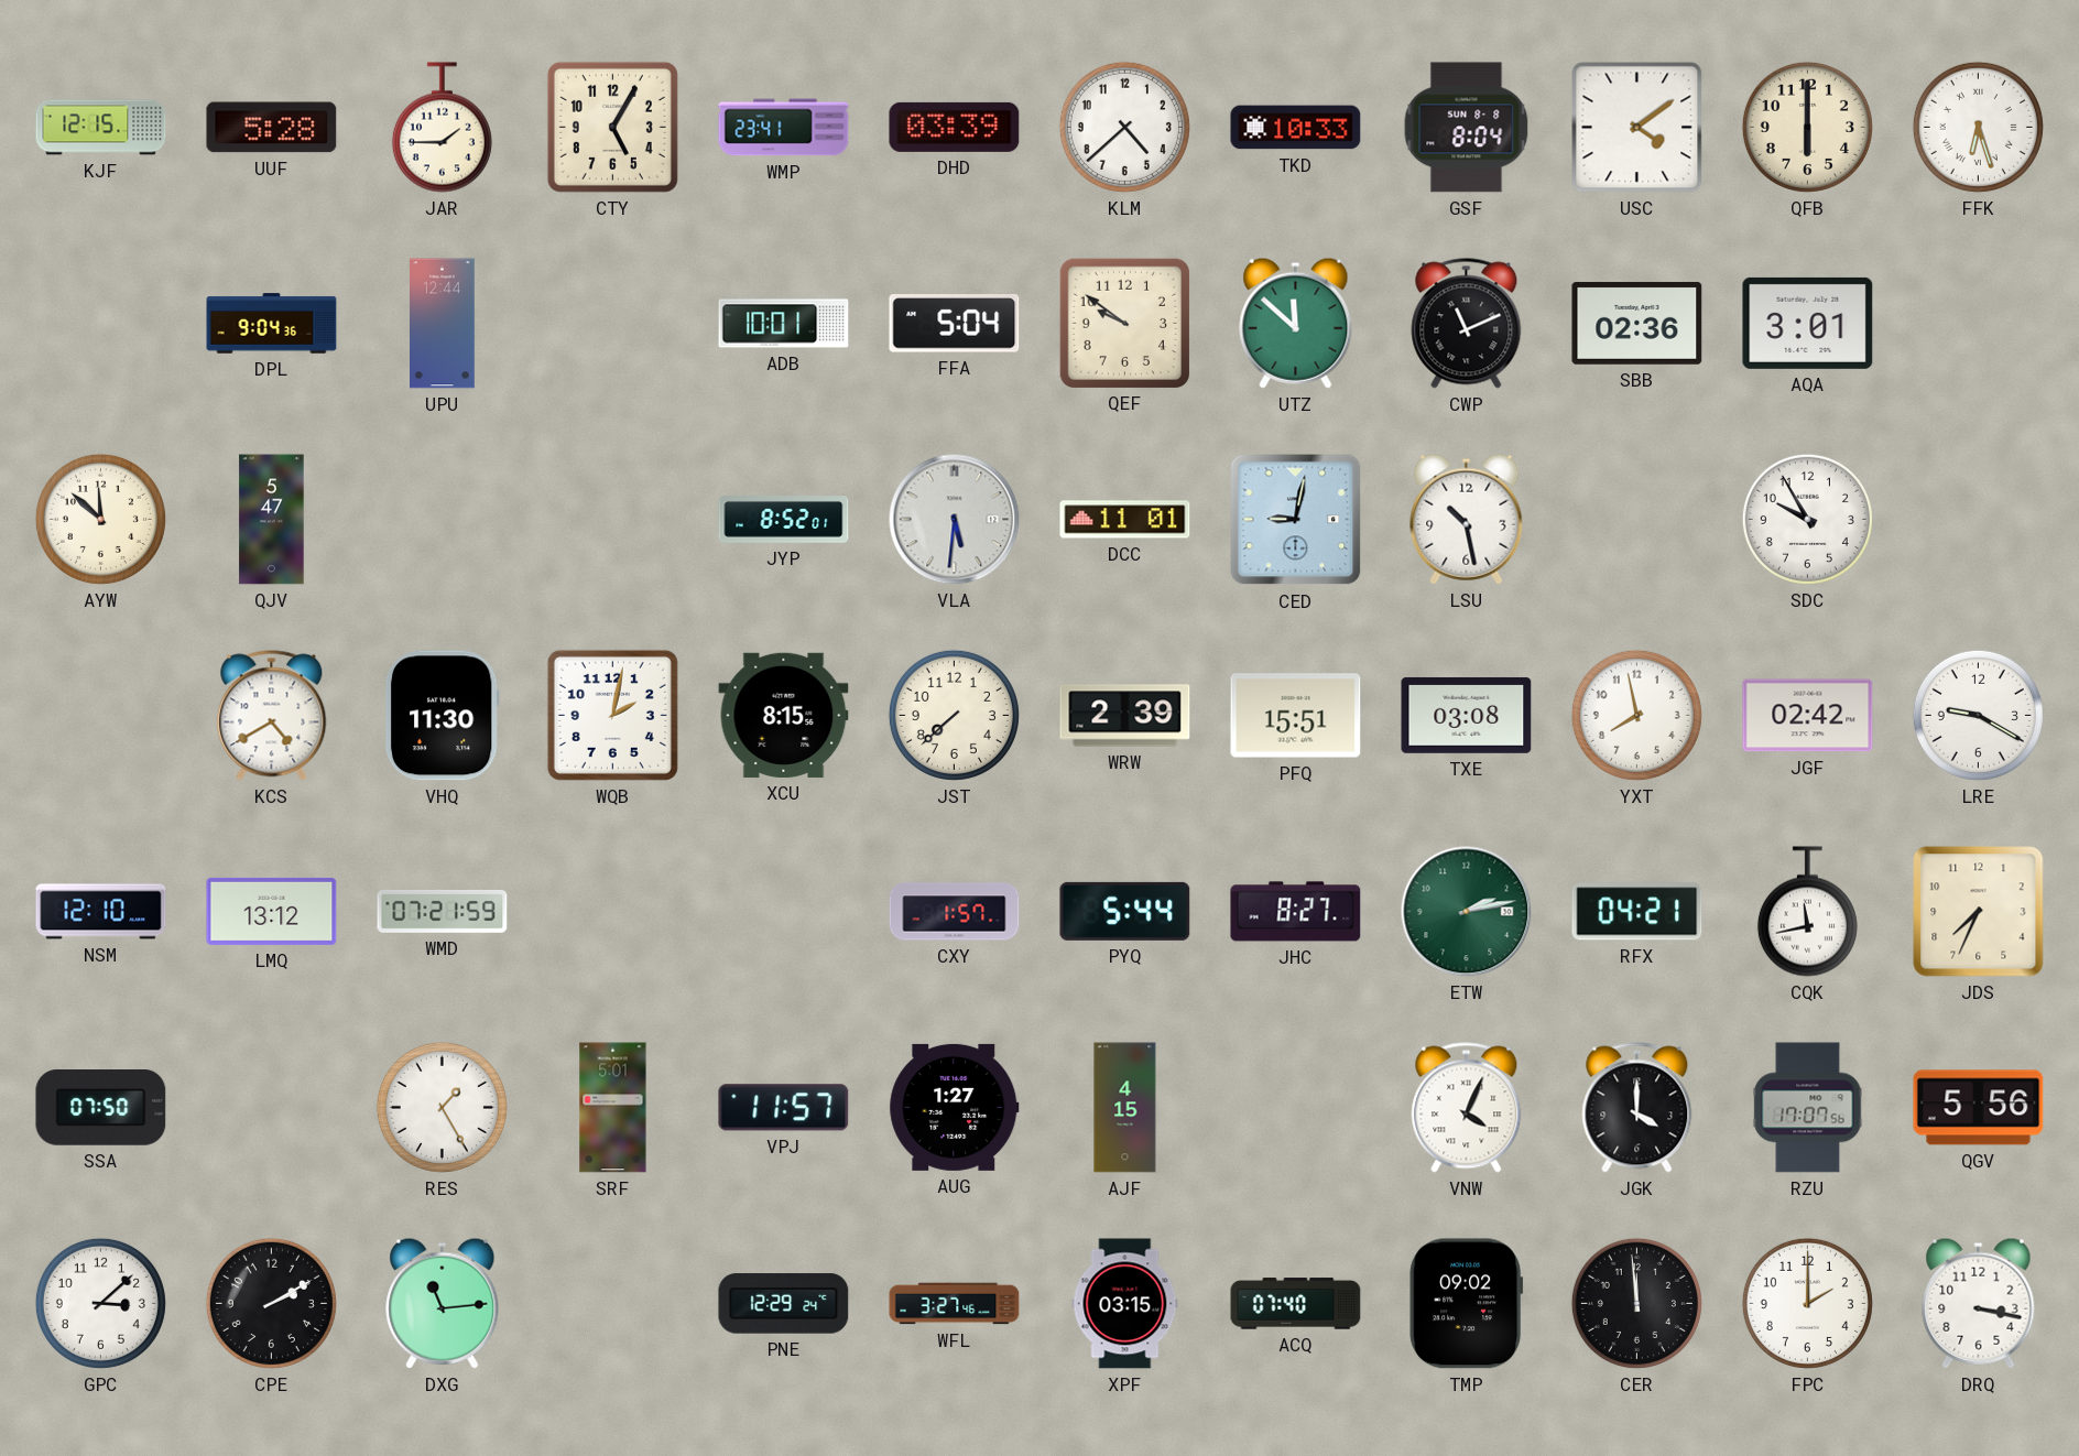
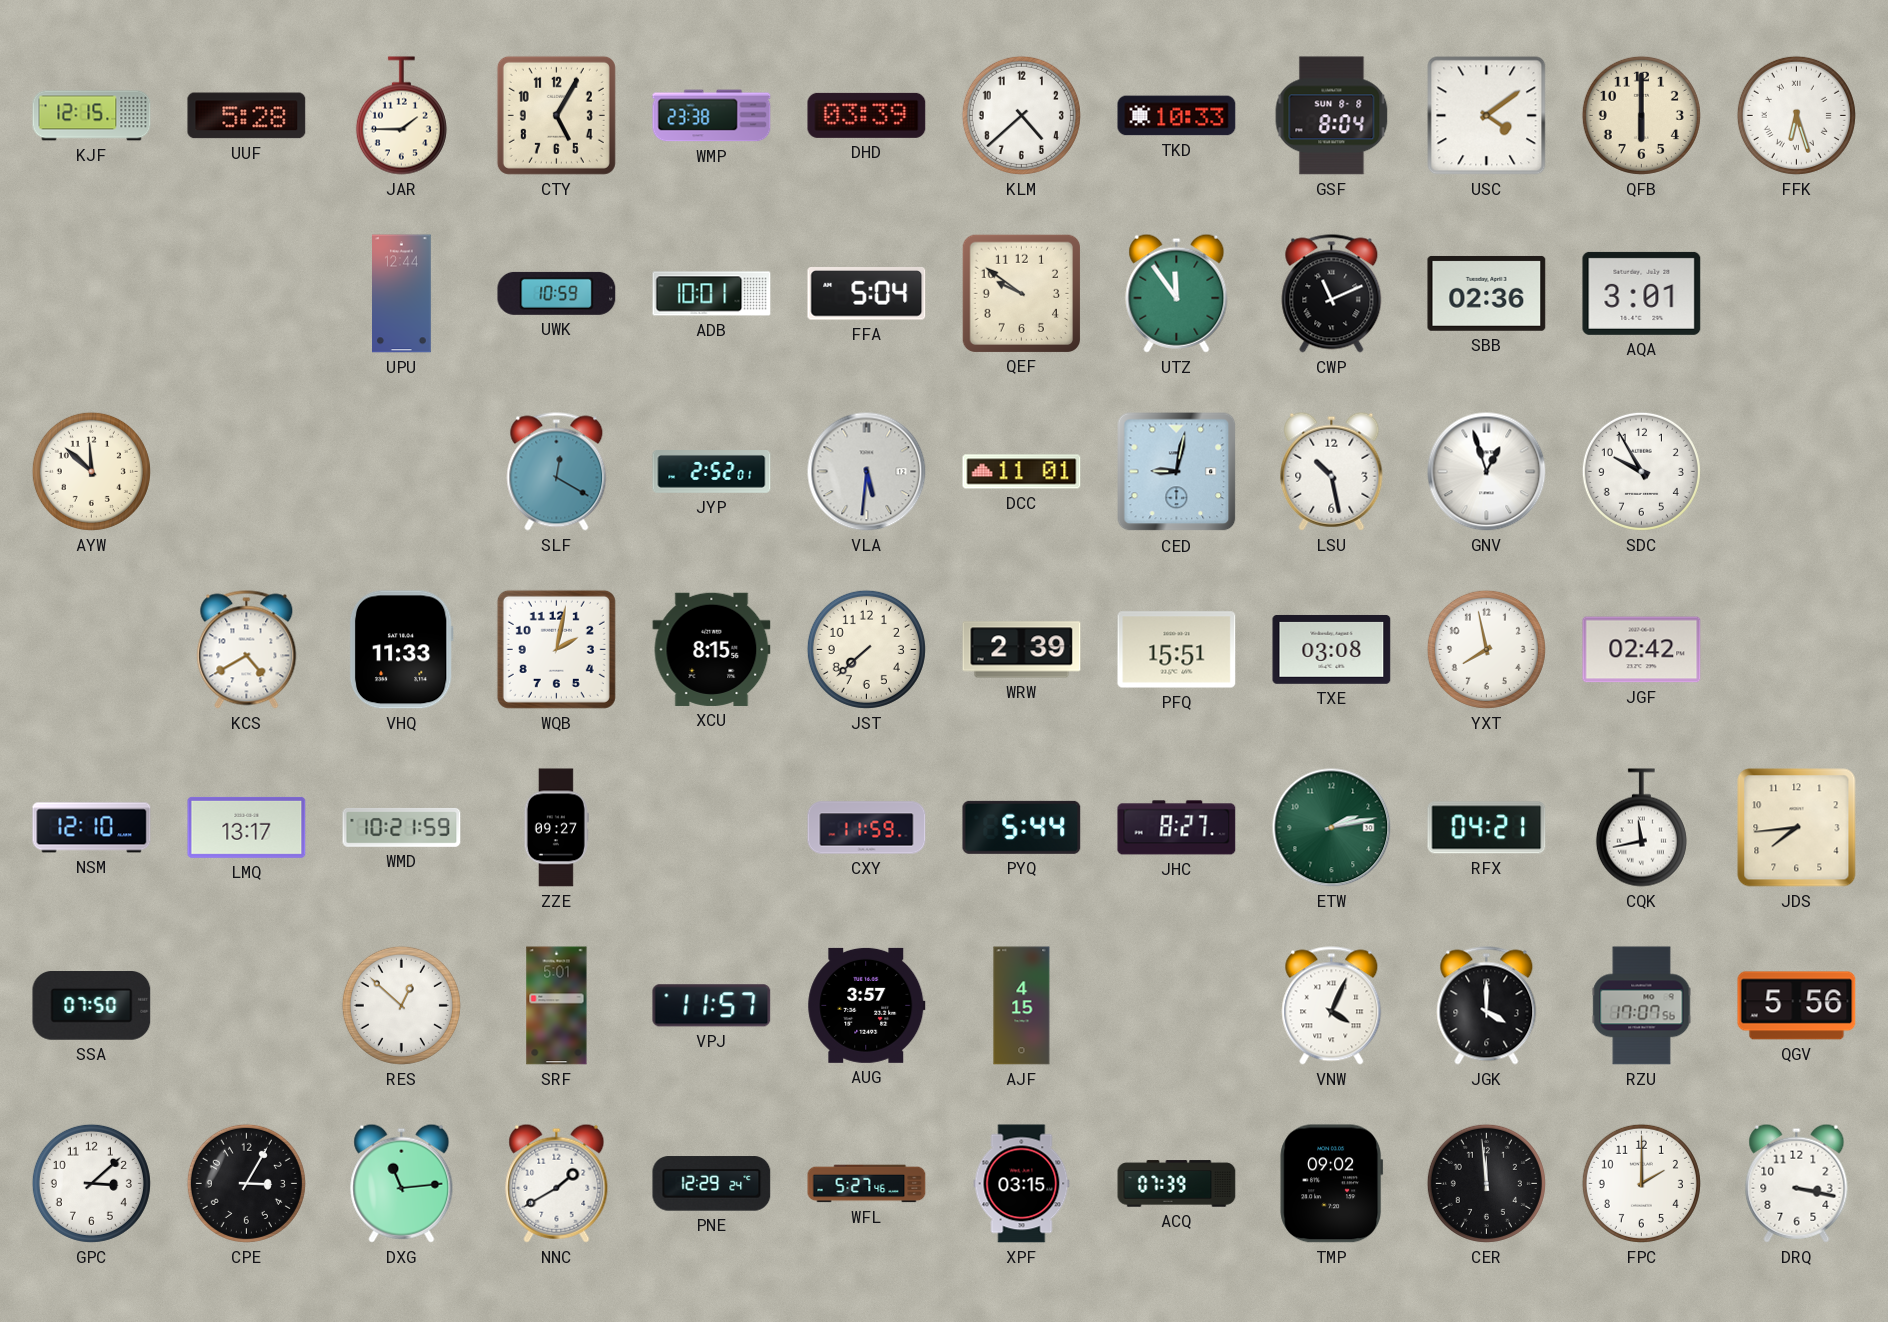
WMP: 23:41 -> 23:38
DPL: 9:04 -> none
UWK: none -> 10:59
UTZ: 11:52 -> 11:54
QJV: 5:47 -> none
SLF: none -> 12:20
JYP: 8:52 -> 2:52
GNV: none -> 12:57
VHQ: 11:30 -> 11:33
LRE: 9:20 -> none
LMQ: 13:12 -> 13:17
WMD: 07:21 -> 10:21
ZZE: none -> 09:27
CXY: 1:57 -> 11:59
JDS: 7:34 -> 7:44
RES: 1:25 -> 12:52
AUG: 1:27 -> 3:57
CPE: 2:10 -> 3:05
NNC: none -> 1:40
WFL: 3:27 -> 5:27
ACQ: 07:40 -> 07:39
